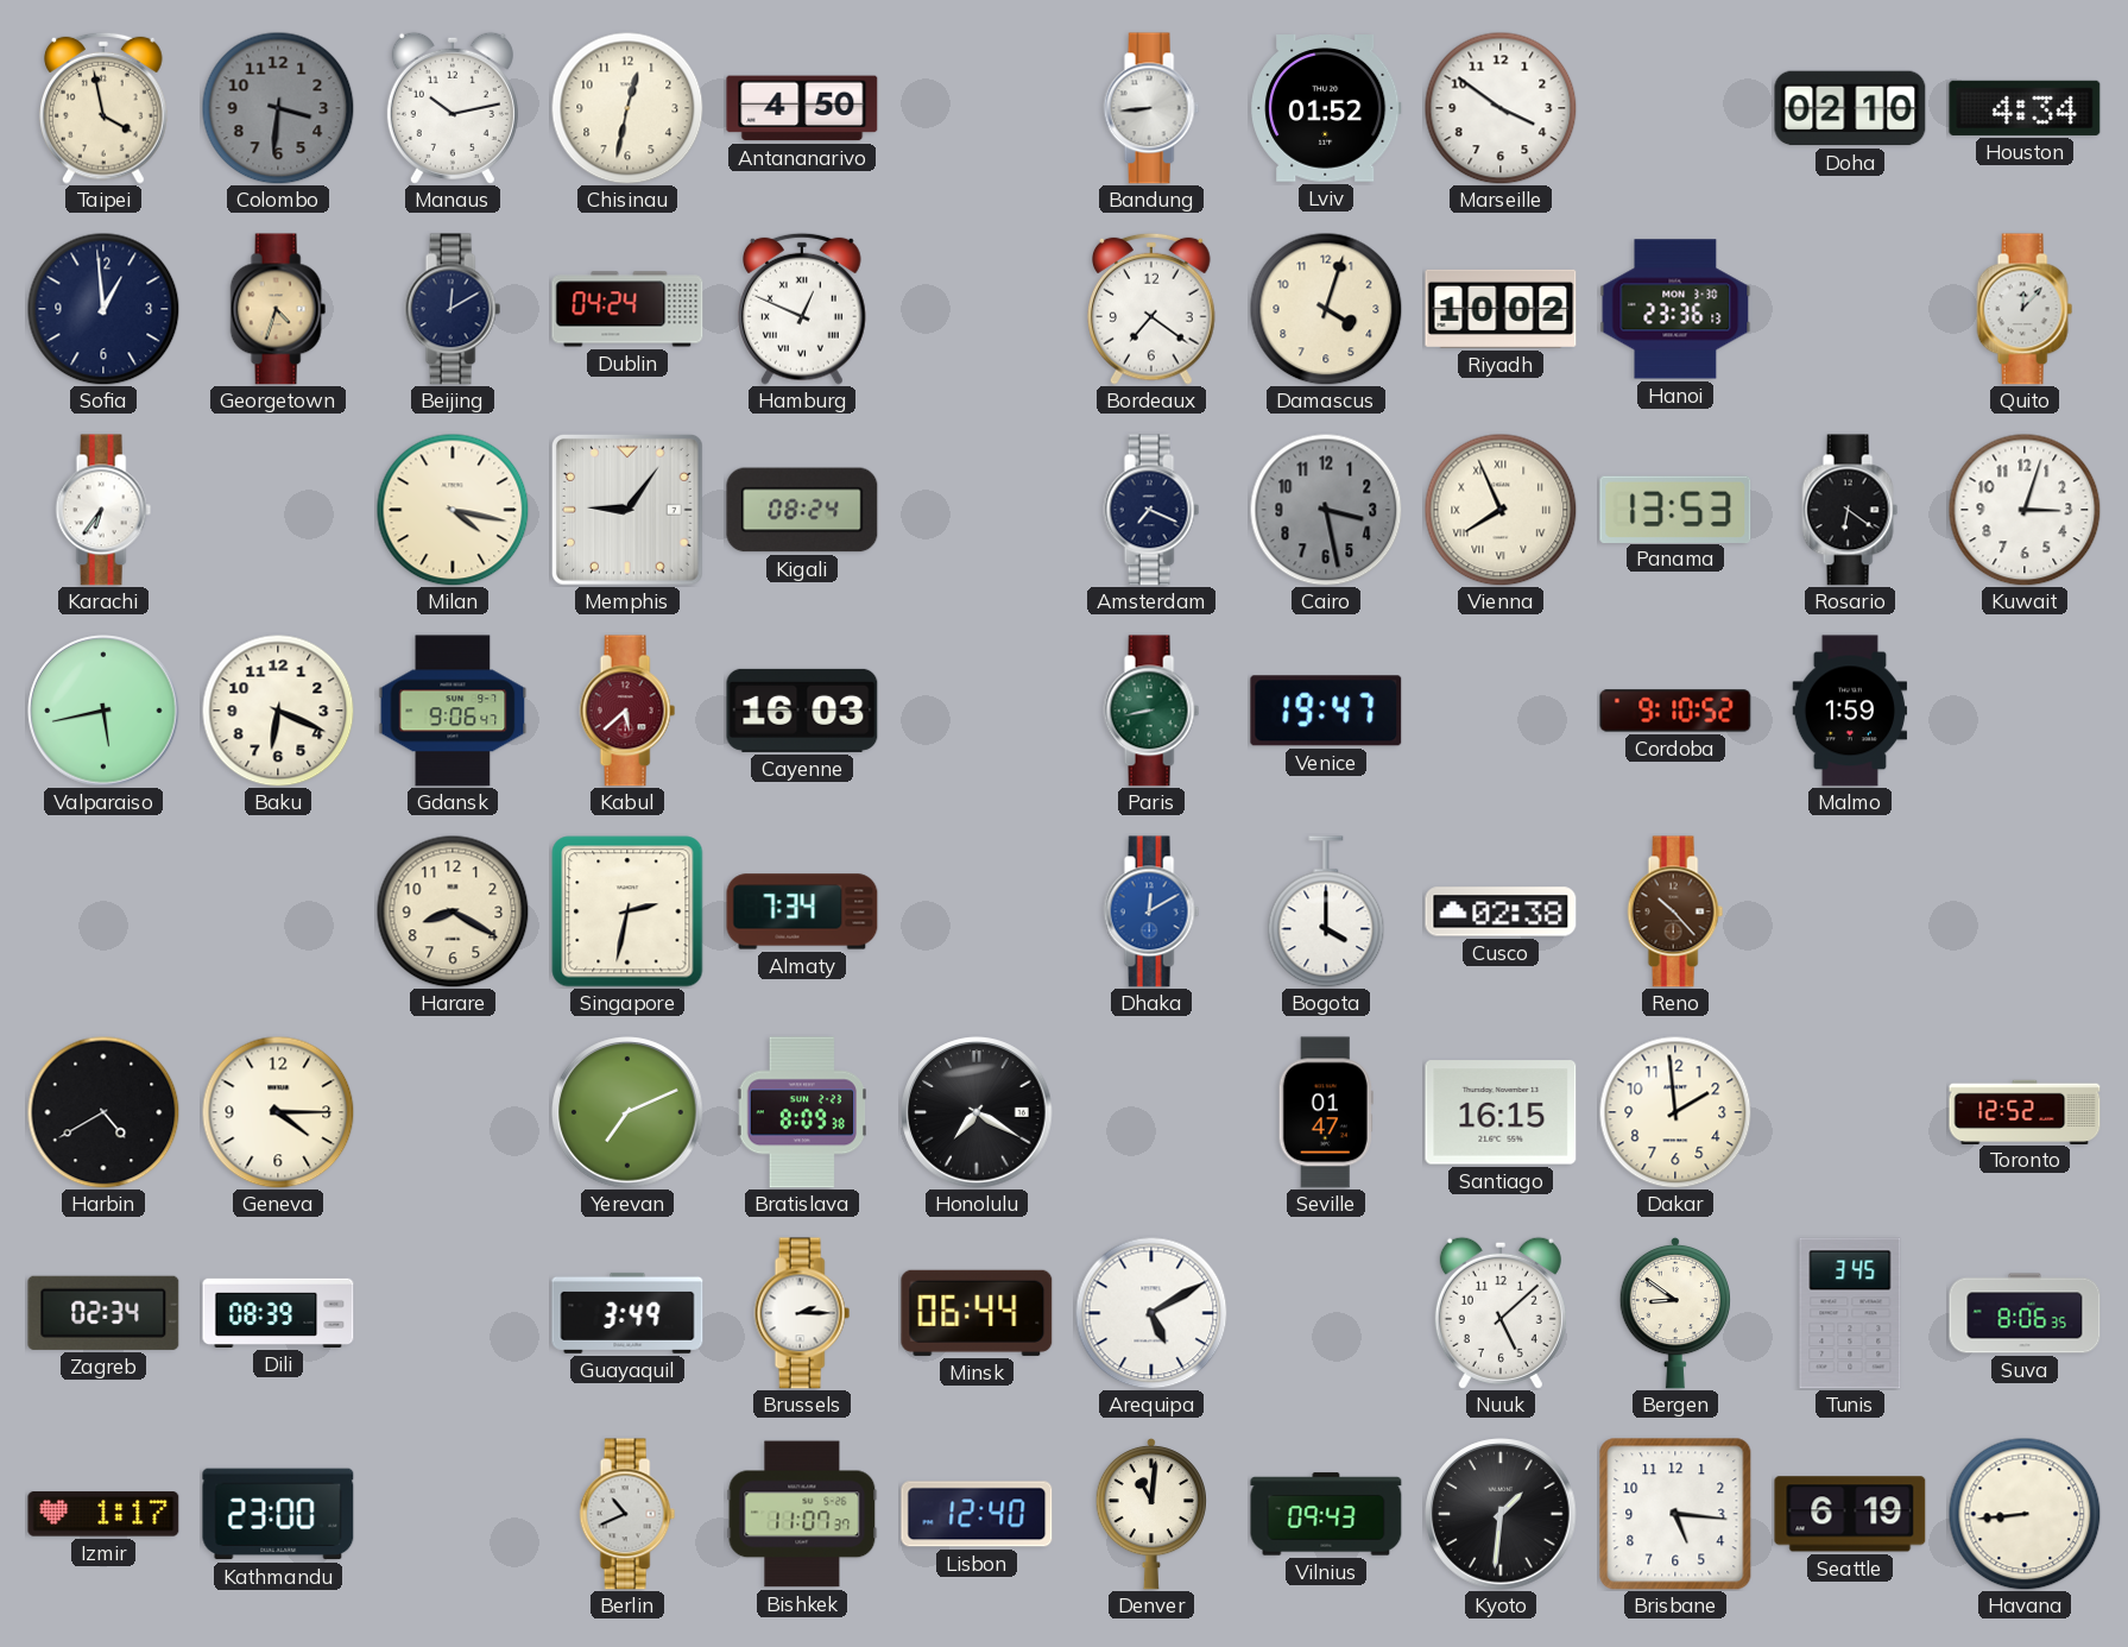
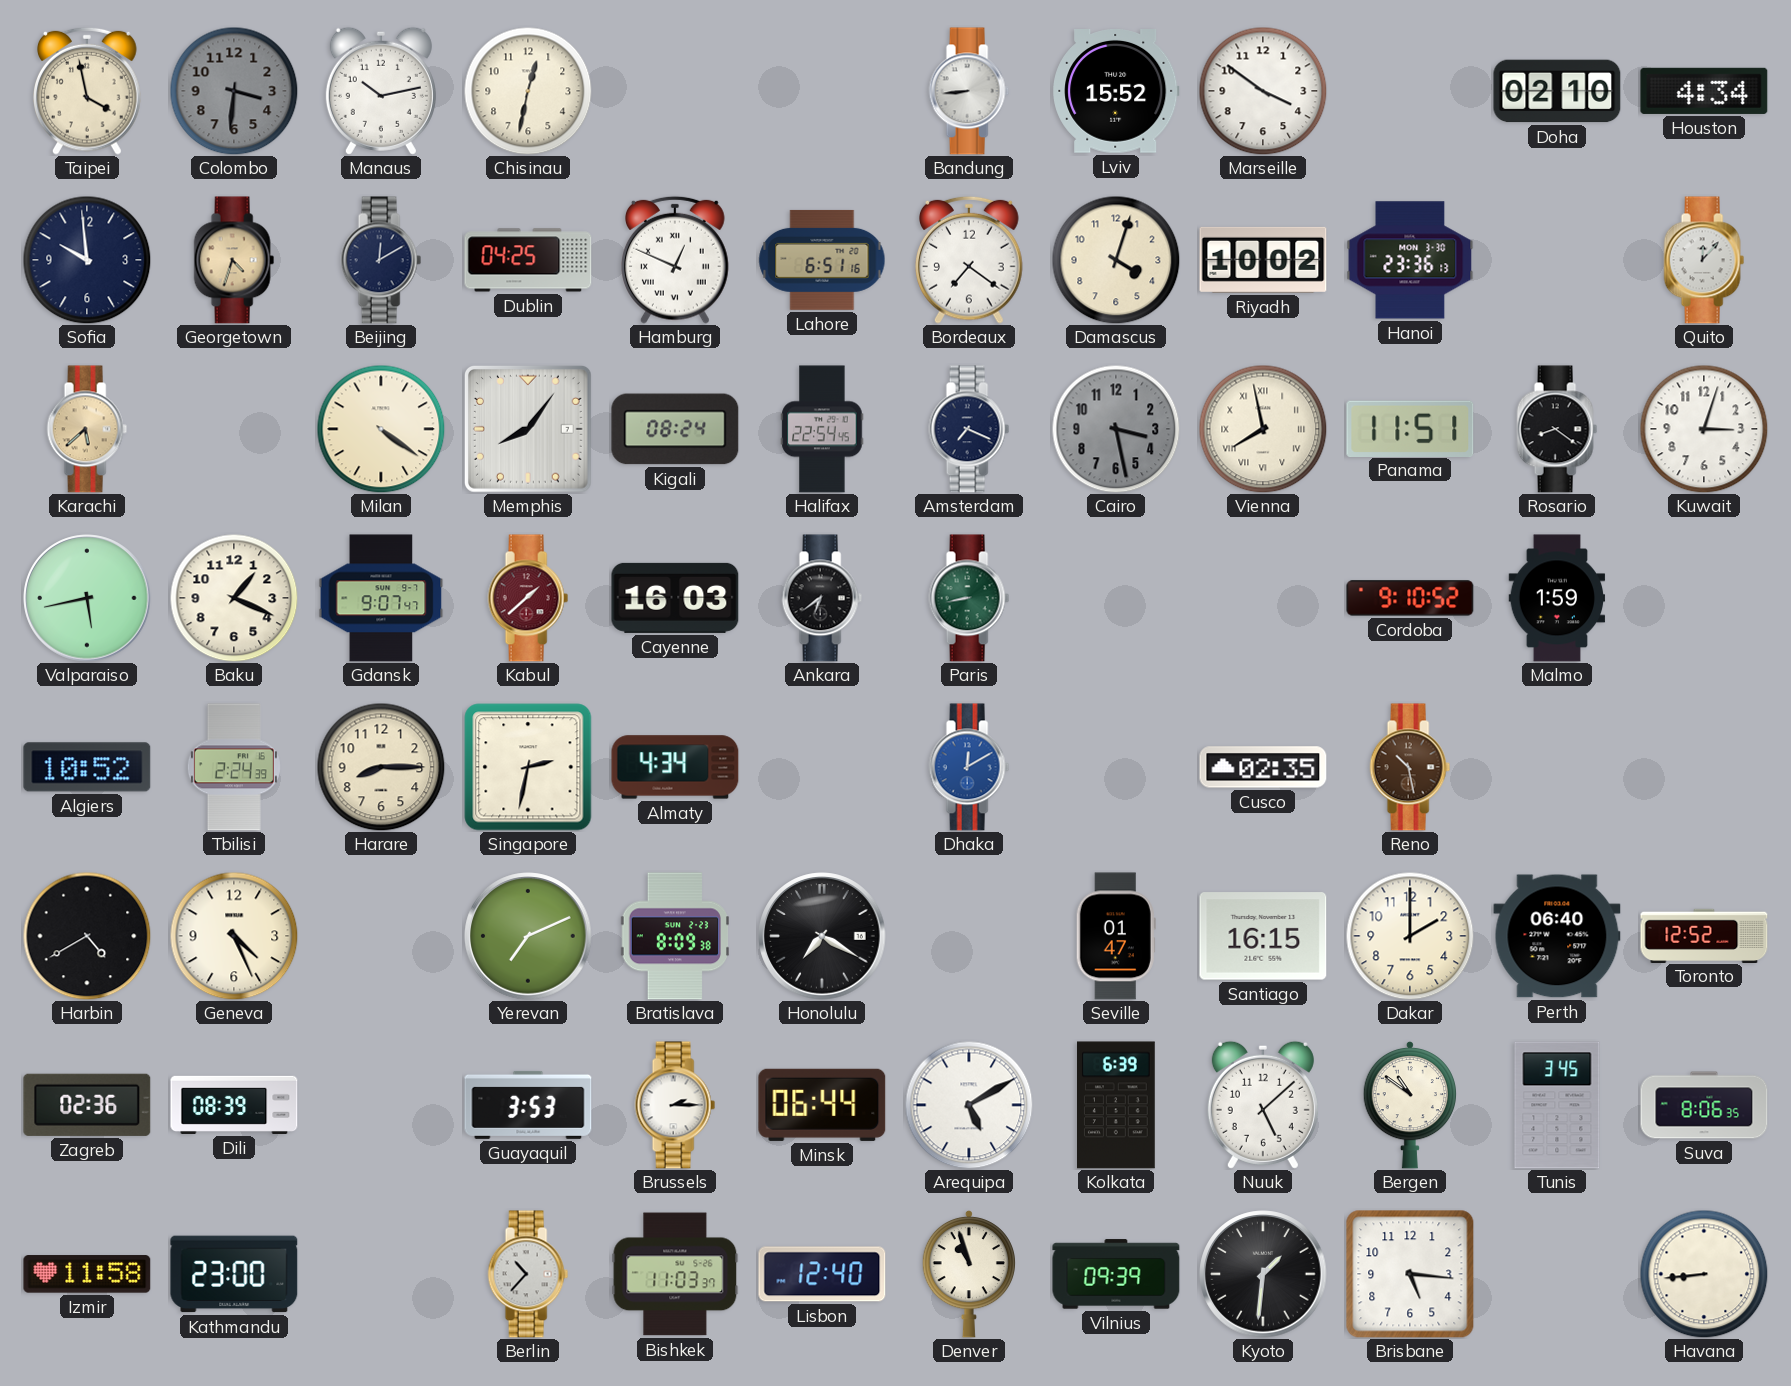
Antananarivo: 4:50 -> none
Lviv: 01:52 -> 15:52
Sofia: 12:59 -> 9:59
Dublin: 04:24 -> 04:25
Lahore: none -> 6:51
Karachi: 6:36 -> 5:38
Karachi dial: white -> champagne
Milan: 4:17 -> 4:21
Memphis: 9:06 -> 8:06
Halifax: none -> 22:54
Vienna: 7:56 -> 7:58
Panama: 13:53 -> 11:51
Rosario: 6:21 -> 8:21
Baku: 6:19 -> 1:19
Gdansk: 9:06 -> 9:07
Kabul: 5:38 -> 1:38
Ankara: none -> 6:39
Venice: 19:47 -> none
Algiers: none -> 10:52
Tbilisi: none -> 2:24
Harare: 8:20 -> 8:15
Almaty: 7:34 -> 4:34
Bogota: 4:00 -> none
Cusco: 02:38 -> 02:35
Reno: 10:23 -> 10:28
Geneva: 4:15 -> 4:26
Dakar: 1:59 -> 2:00
Perth: none -> 06:40
Zagreb: 02:34 -> 02:36
Guayaquil: 3:49 -> 3:53
Kolkata: none -> 6:39
Bergen: 8:51 -> 10:51
Izmir: 1:17 -> 11:58
Berlin: 10:41 -> 10:37
Bishkek: 11:07 -> 11:03
Denver: 11:01 -> 10:57
Vilnius: 09:43 -> 09:39
Seattle: 6:19 -> none
